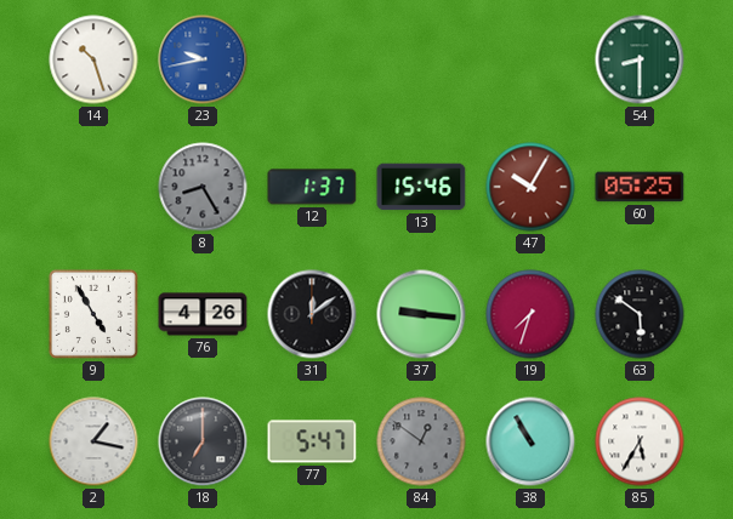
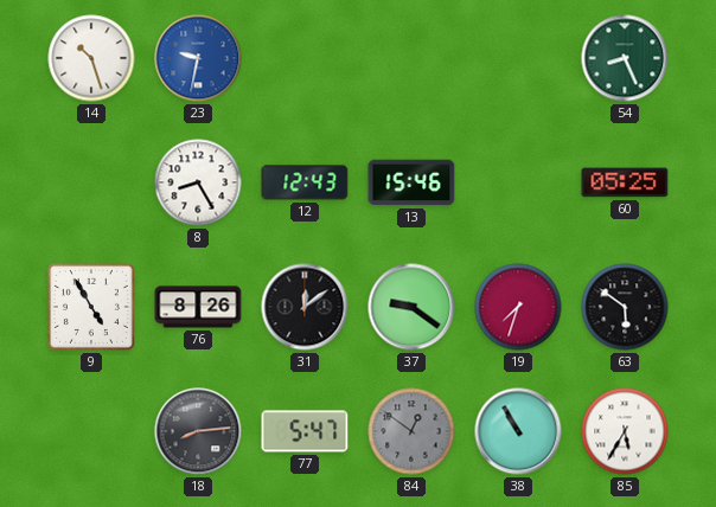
23: 9:43 -> 9:32
54: 8:30 -> 8:26
8 dial: grey -> white
12: 1:37 -> 12:43
47: 10:05 -> none
76: 4:26 -> 8:26
37: 9:16 -> 9:21
2: 1:17 -> none
18: 7:00 -> 8:14
